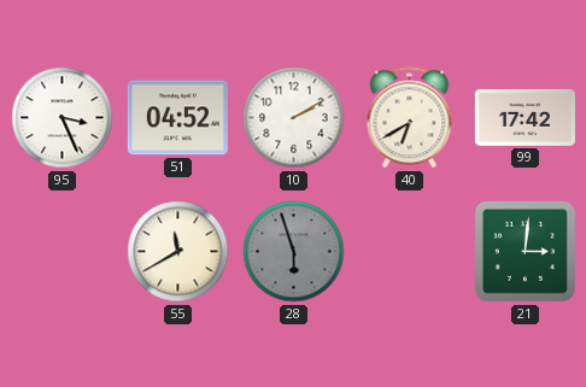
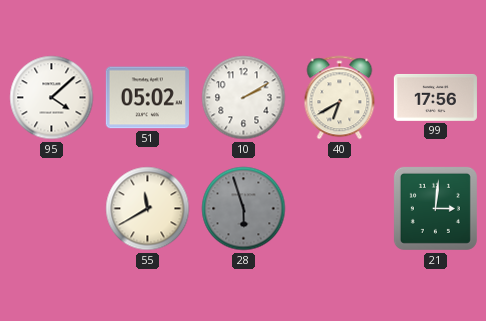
95: 3:26 -> 4:08
51: 04:52 -> 05:02
99: 17:42 -> 17:56
